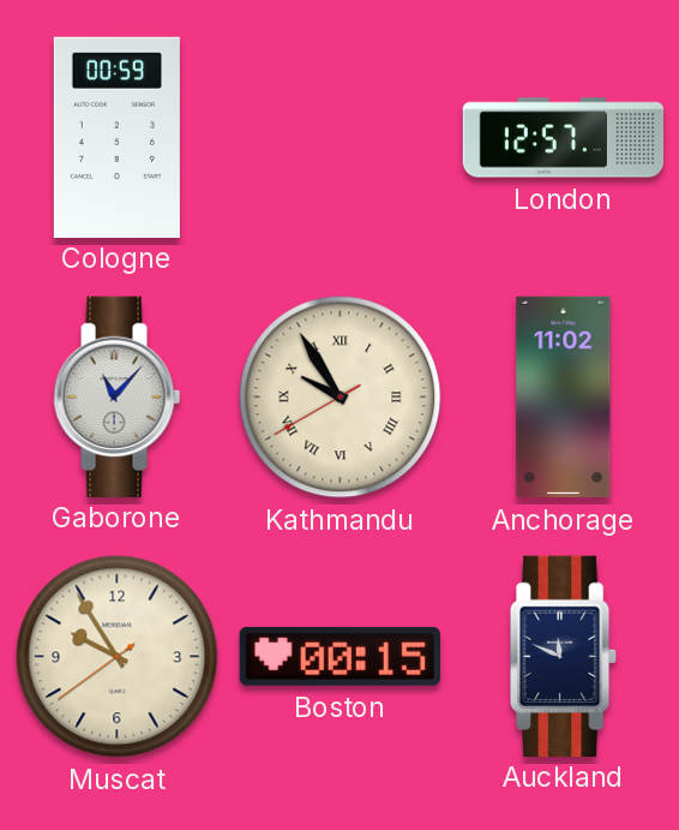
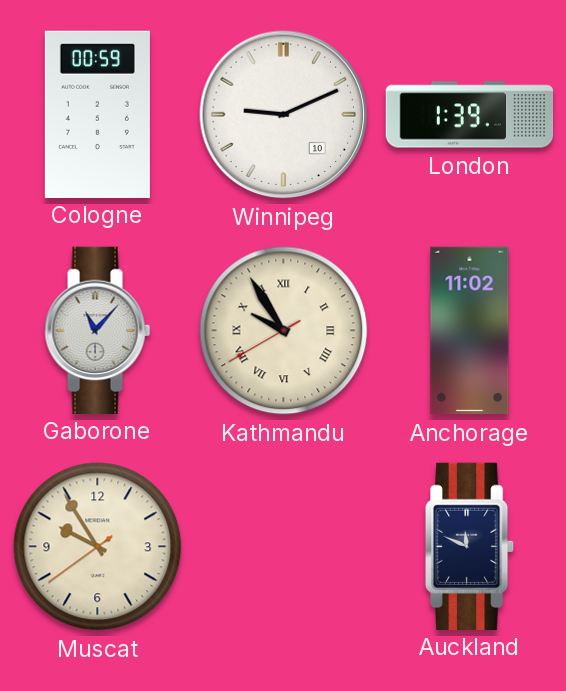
Winnipeg: none -> 9:11
London: 12:57 -> 1:39
Boston: 00:15 -> none
